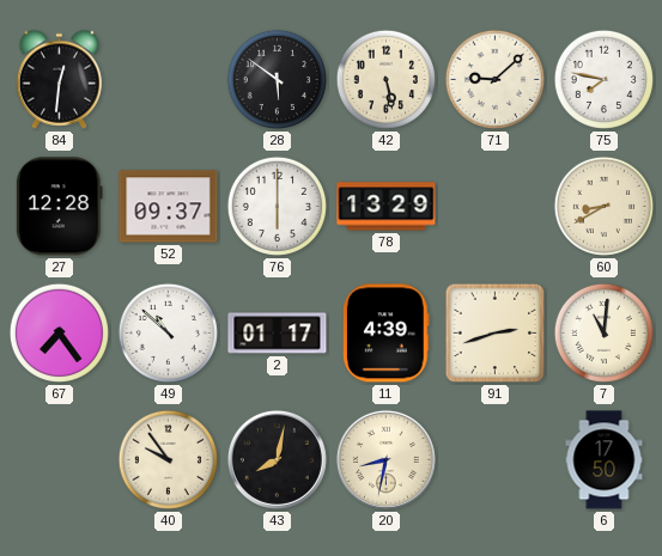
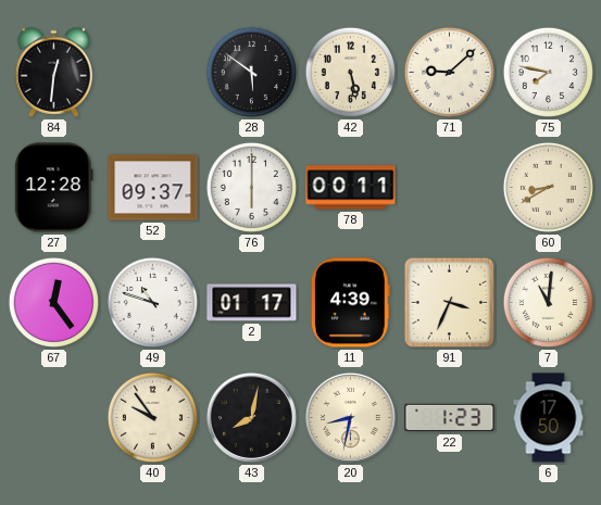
78: 13:29 -> 00:11
67: 7:24 -> 12:24
49: 10:52 -> 10:48
91: 2:42 -> 3:34
22: none -> 1:23
